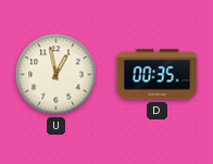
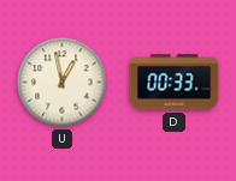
D: 00:35 -> 00:33
